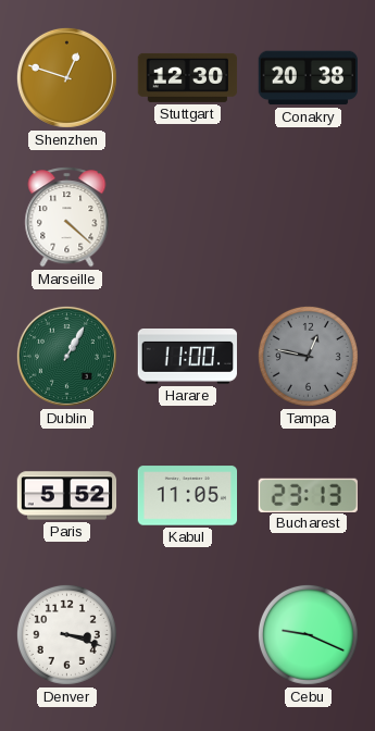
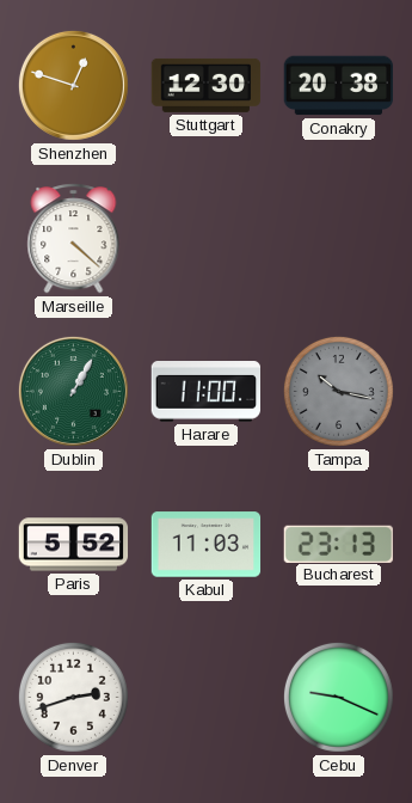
Tampa: 12:47 -> 10:17
Kabul: 11:05 -> 11:03
Denver: 3:18 -> 2:42
